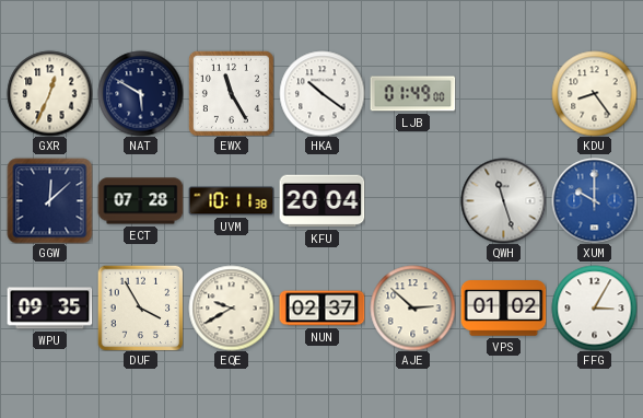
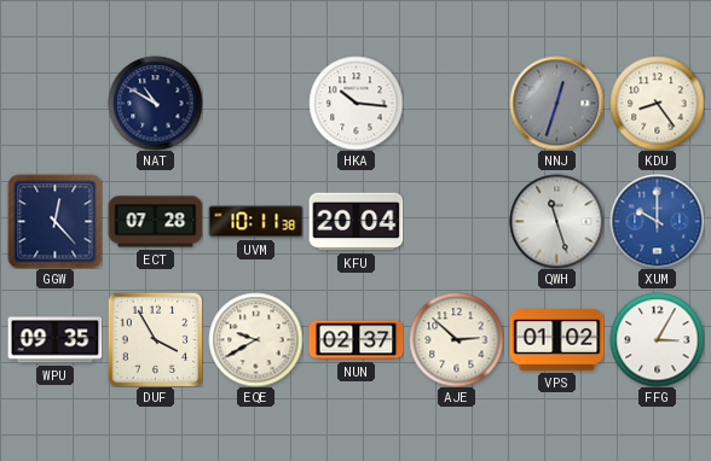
GXR: 12:34 -> none
NAT: 5:50 -> 10:50
EWX: 11:25 -> none
HKA: 10:21 -> 10:16
LJB: 01:49 -> none
NNJ: none -> 12:33
GGW: 12:08 -> 12:23
